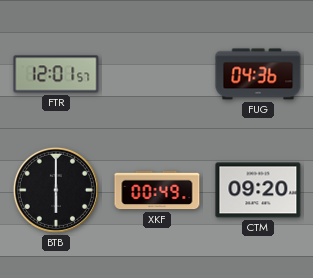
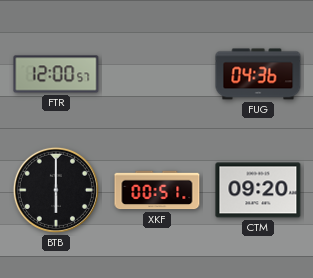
FTR: 12:01 -> 12:00
XKF: 00:49 -> 00:51
